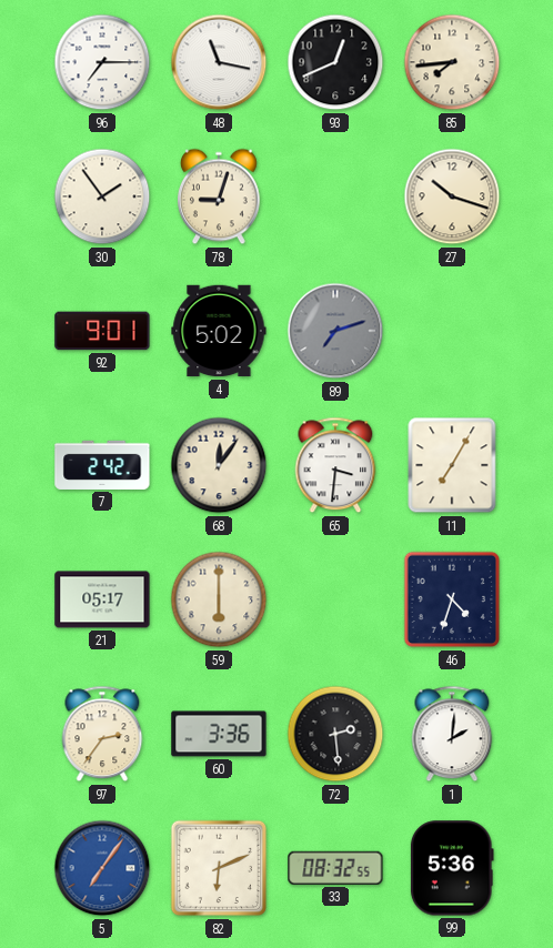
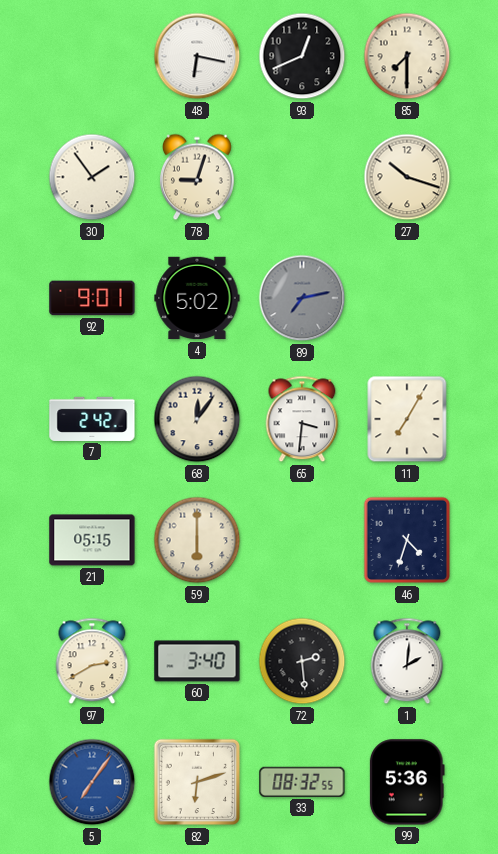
96: 7:15 -> none
48: 11:17 -> 6:17
85: 7:44 -> 7:30
89: 7:12 -> 7:13
21: 05:17 -> 05:15
97: 2:36 -> 2:40
60: 3:36 -> 3:40
82: 6:11 -> 6:12
